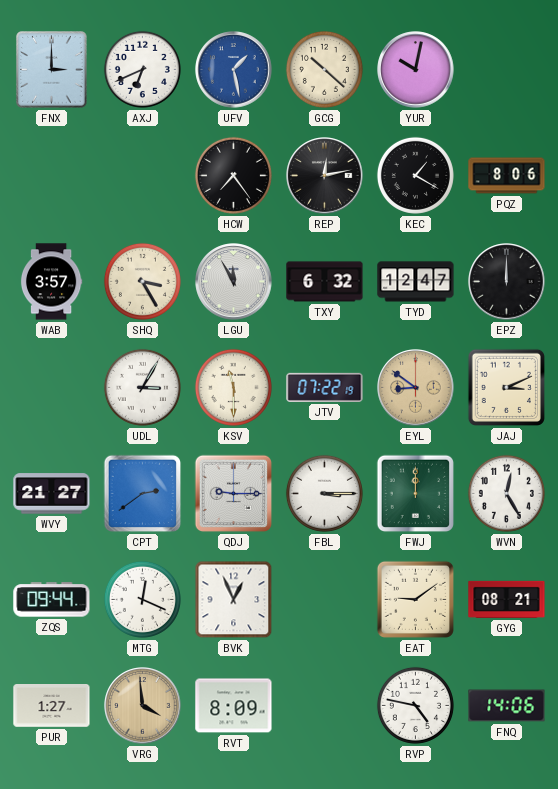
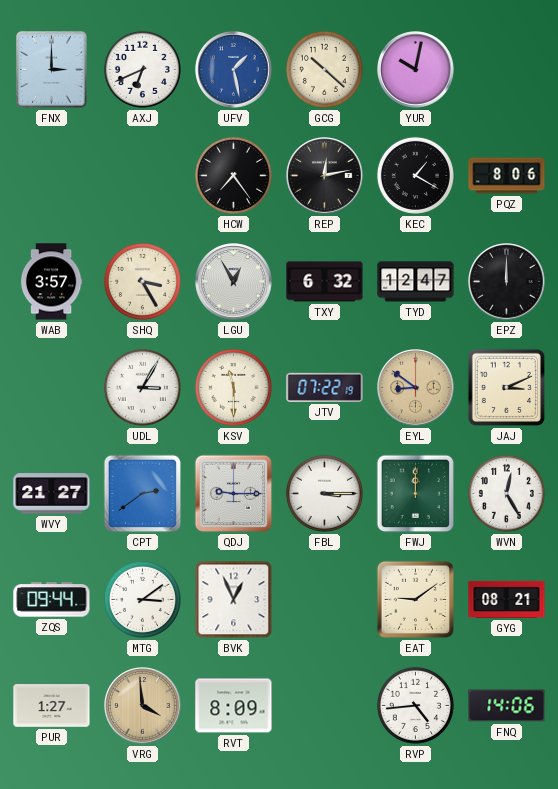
LGU: 11:55 -> 12:55
MTG: 12:19 -> 3:09
RVP: 4:47 -> 4:44
